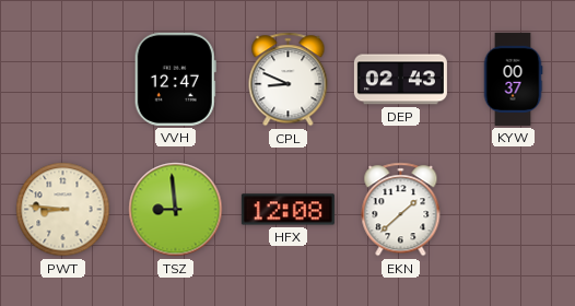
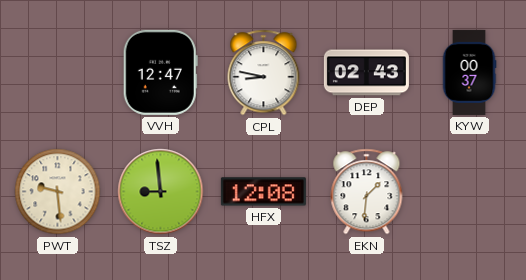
CPL: 8:49 -> 8:47
PWT: 8:46 -> 9:29
EKN: 1:38 -> 1:31
